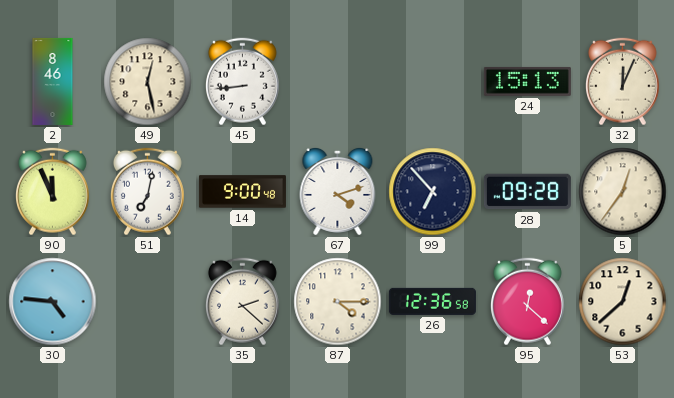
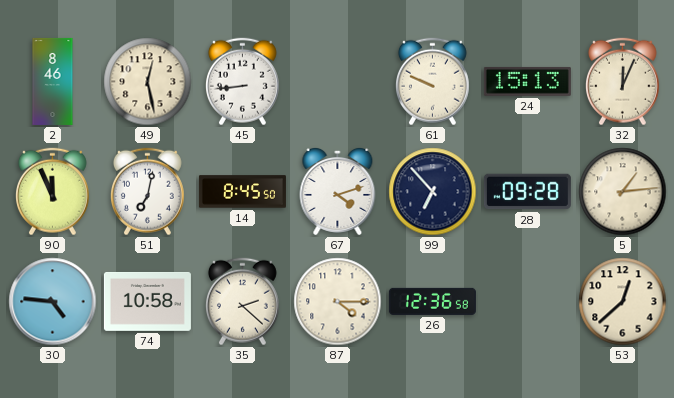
61: none -> 9:49
14: 9:00 -> 8:45
5: 12:36 -> 1:14
74: none -> 10:58
95: 12:22 -> none
